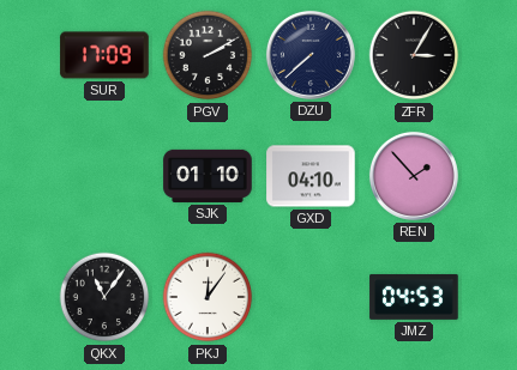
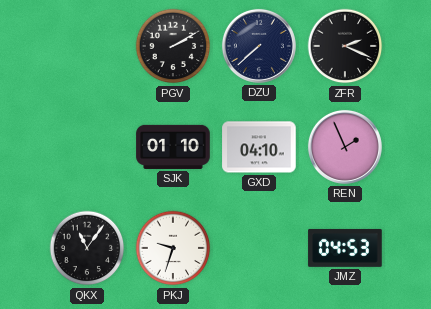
SUR: 17:09 -> none
ZFR: 3:05 -> 2:19
REN: 1:53 -> 1:56
PKJ: 12:06 -> 9:33
